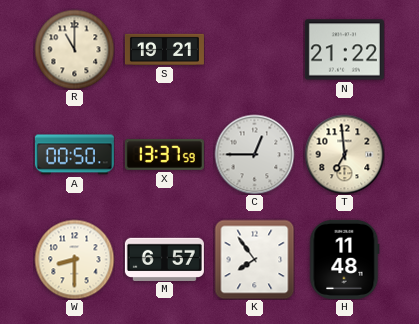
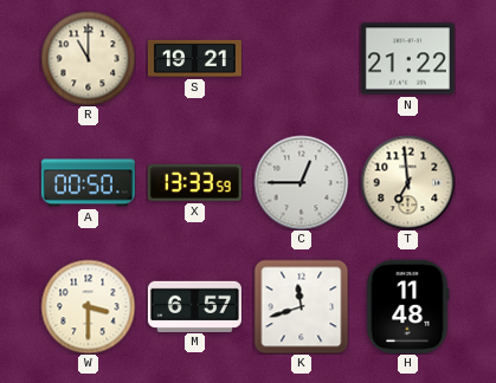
X: 13:37 -> 13:33
W: 8:30 -> 3:30
K: 7:54 -> 11:42
